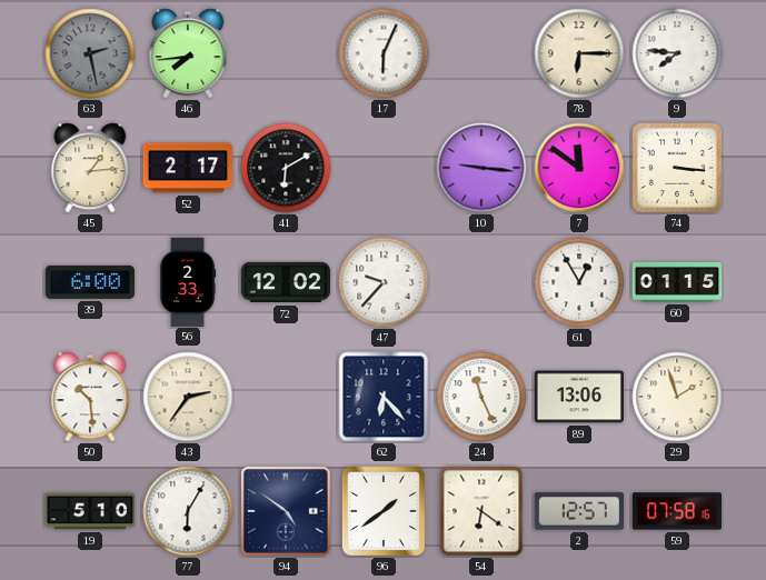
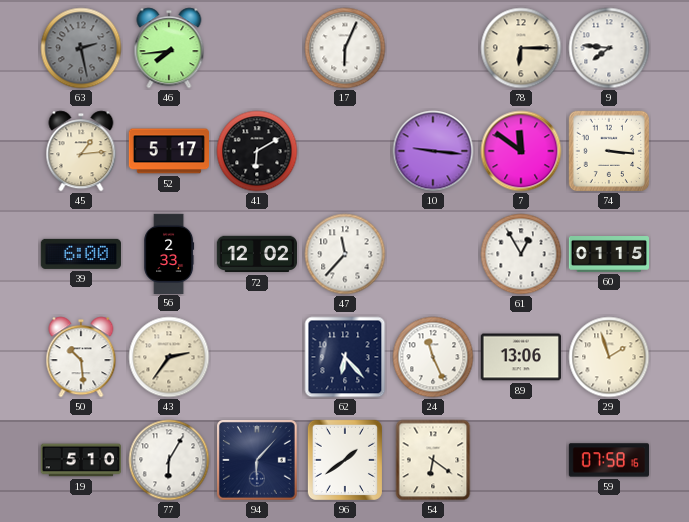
52: 2:17 -> 5:17
47: 9:37 -> 11:37
94: 4:51 -> 6:07
2: 12:57 -> none
